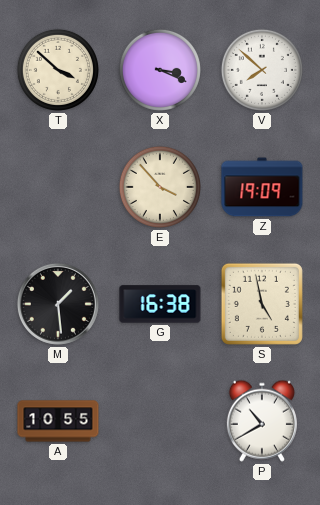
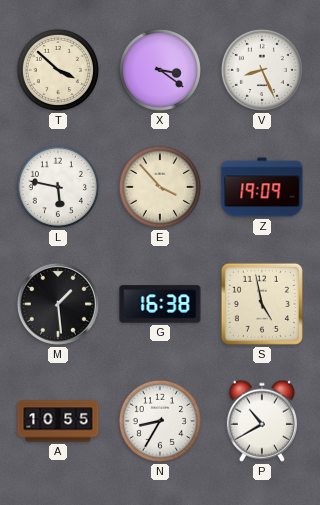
X: 3:19 -> 3:21
V: 7:52 -> 8:26
L: none -> 5:47
N: none -> 8:35
